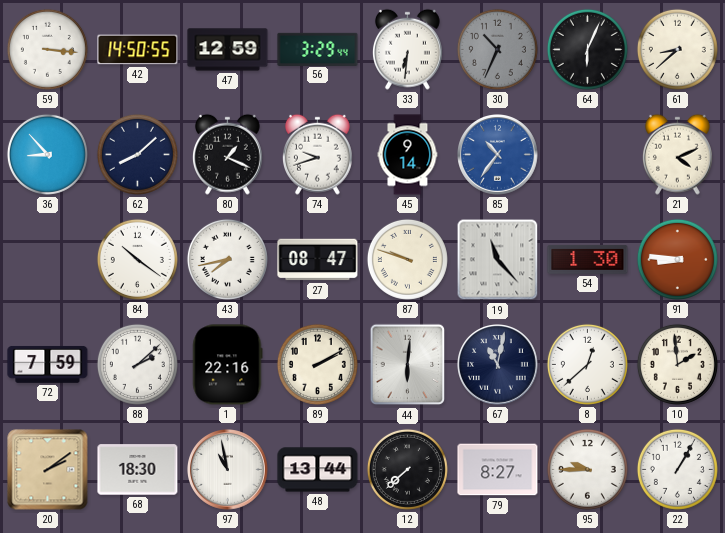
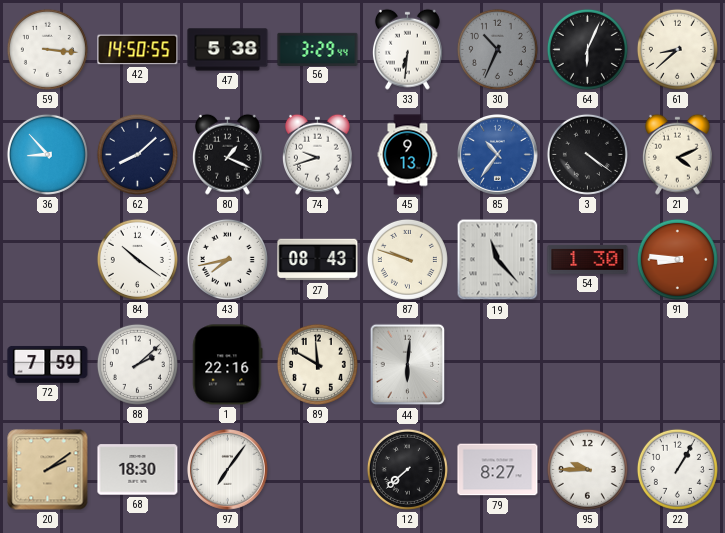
47: 12:59 -> 5:38
45: 9:14 -> 9:13
3: none -> 4:21
27: 08:47 -> 08:43
89: 2:10 -> 11:50
67: 11:02 -> none
8: 12:38 -> none
10: 1:59 -> none
97: 10:58 -> 7:06
48: 13:44 -> none
